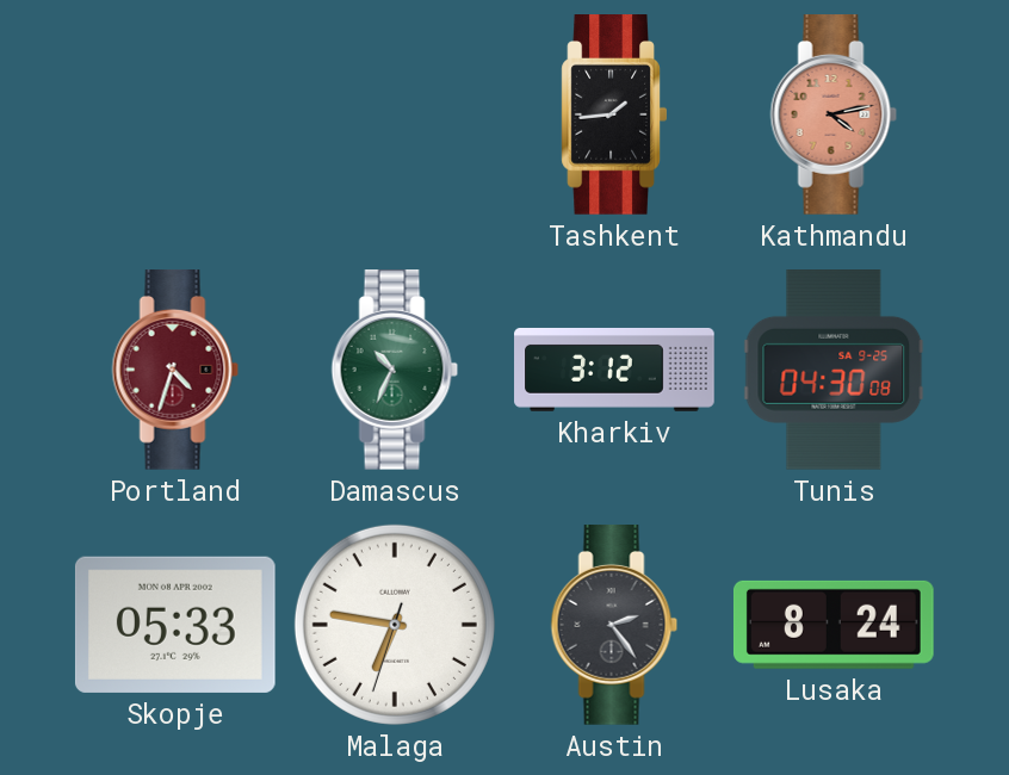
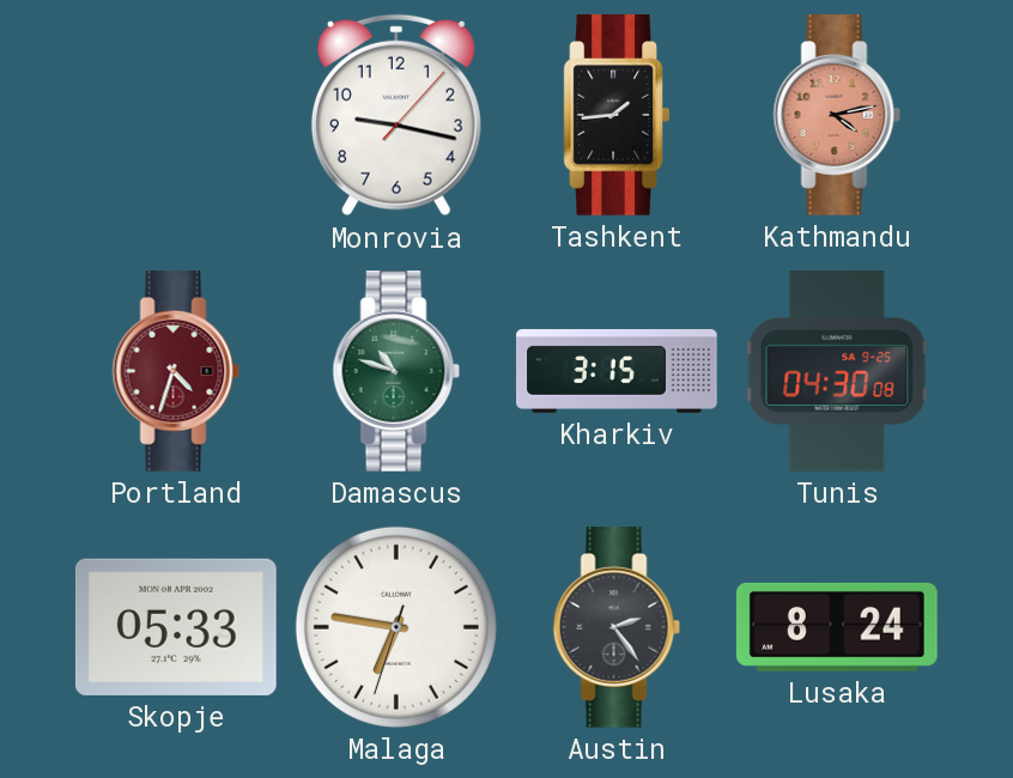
Monrovia: none -> 9:17
Damascus: 10:34 -> 10:48
Kharkiv: 3:12 -> 3:15
